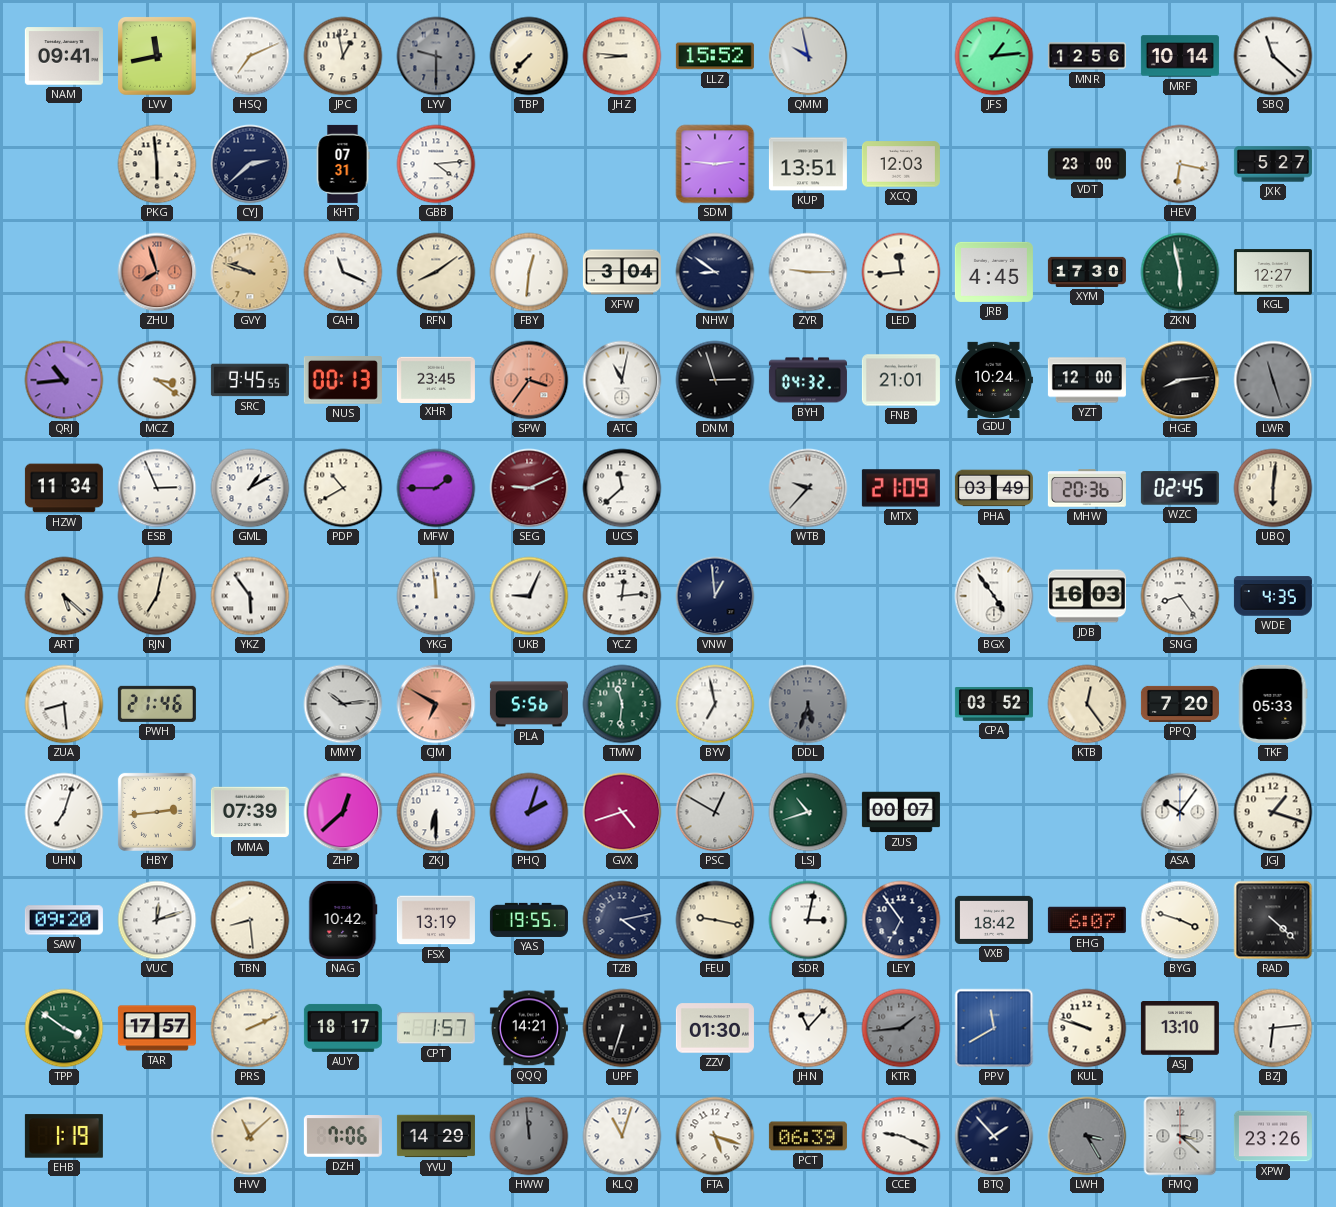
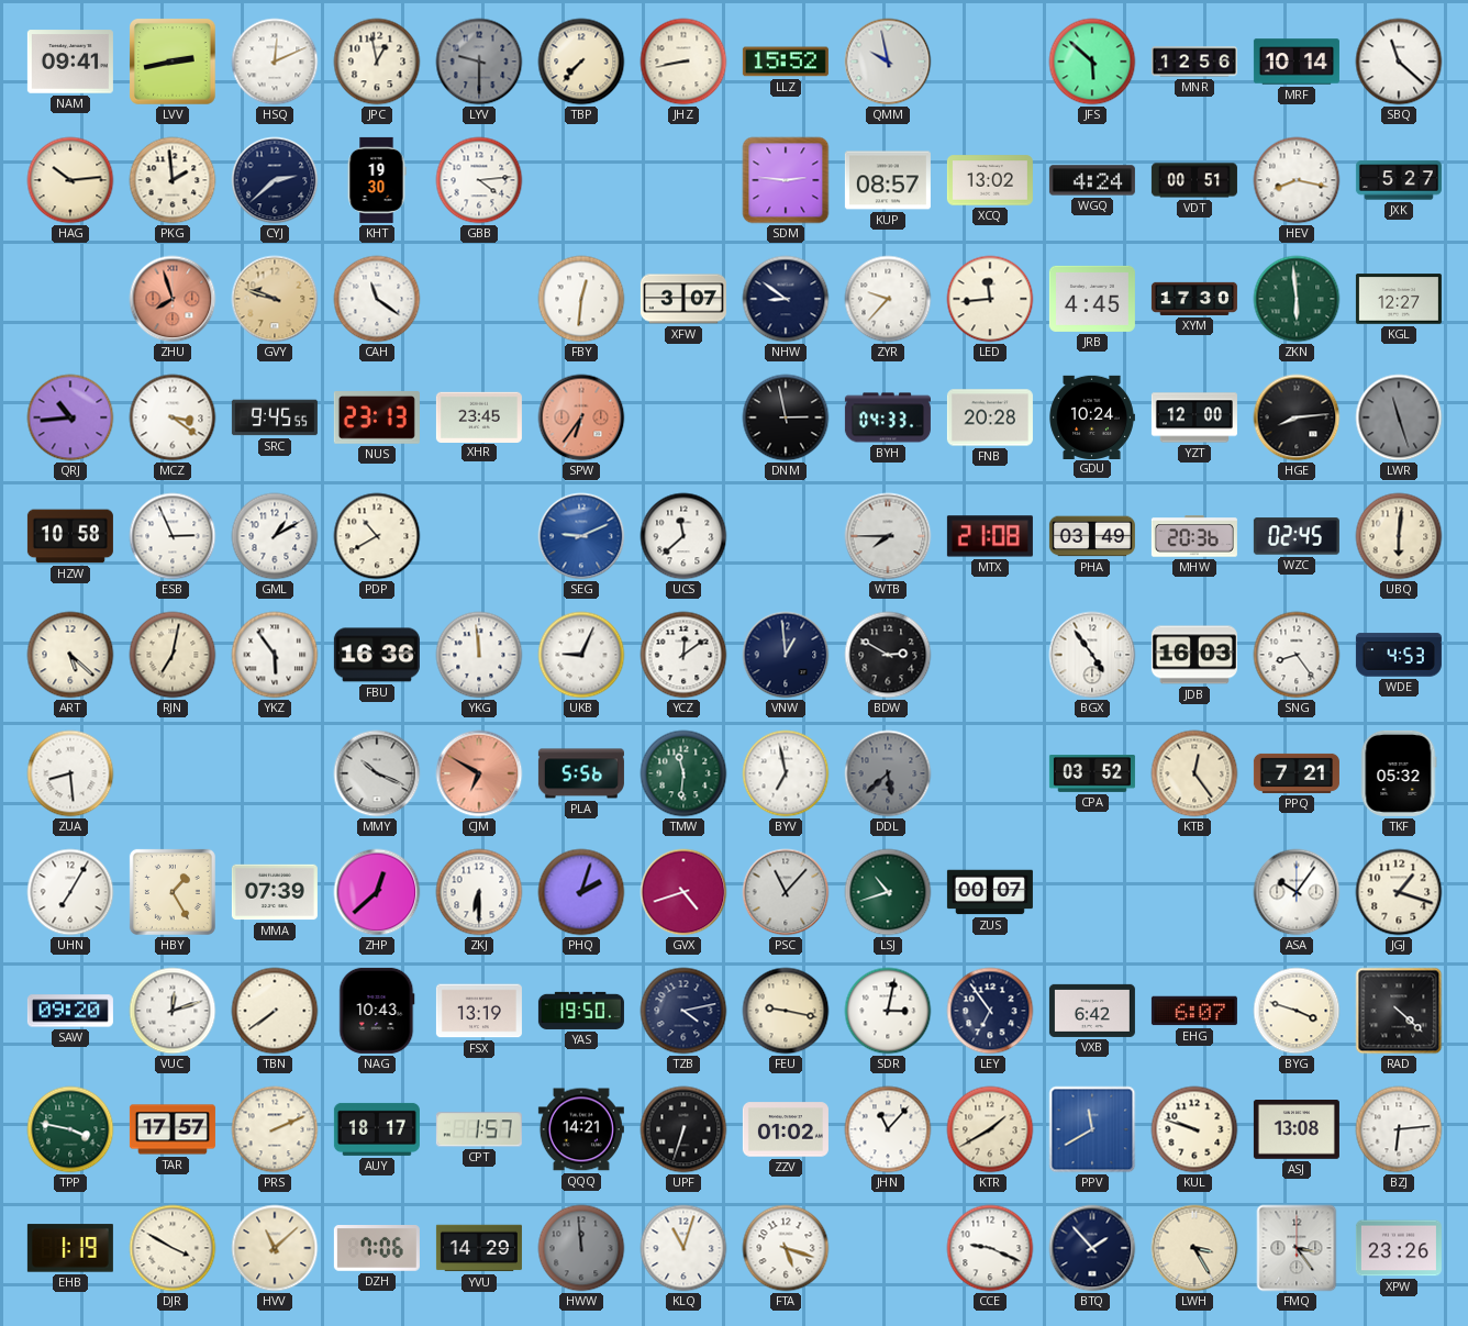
LVV: 11:43 -> 2:43
HSQ: 7:11 -> 12:11
JHZ: 8:46 -> 8:43
JFS: 1:14 -> 5:52
HAG: none -> 10:14
PKG: 5:59 -> 1:59
KHT: 07:31 -> 19:30
KUP: 13:51 -> 08:57
XCQ: 12:03 -> 13:02
WGQ: none -> 4:24
VDT: 23:00 -> 00:51
HEV: 6:17 -> 8:17
CAH: 11:19 -> 11:21
RFN: 8:09 -> none
XFW: 3:04 -> 3:07
ZYR: 9:15 -> 9:37
ZKN: 5:58 -> 5:59
NUS: 00:13 -> 23:13
SPW: 3:36 -> 6:36
ATC: 11:02 -> none
DNM: 2:57 -> 2:58
BYH: 04:32 -> 04:33
FNB: 21:01 -> 20:28
HZW: 11:34 -> 10:58
MFW: 1:45 -> none
SEG dial: burgundy -> blue
WTB: 9:37 -> 7:45
MTX: 21:09 -> 21:08
FBU: none -> 16:36
YCZ: 12:14 -> 12:09
BDW: none -> 2:50
WDE: 4:35 -> 4:53
PWH: 21:46 -> none
MMY: 10:14 -> 10:19
DDL: 5:33 -> 5:38
PPQ: 7:20 -> 7:21
TKF: 05:33 -> 05:32
UHN: 7:03 -> 7:05
HBY: 2:44 -> 1:25
PSC: 12:50 -> 11:07
TBN: 8:29 -> 7:39
NAG: 10:42 -> 10:43
YAS: 19:55 -> 19:50
VXB: 18:42 -> 6:42
TPP: 3:51 -> 3:47
ZZV: 01:30 -> 01:02
KTR: 1:44 -> 1:40
KTR dial: grey -> cream
ASJ: 13:10 -> 13:08
DJR: none -> 3:50
PCT: 06:39 -> none
LWH dial: grey -> cream
FMQ: 3:22 -> 3:24
